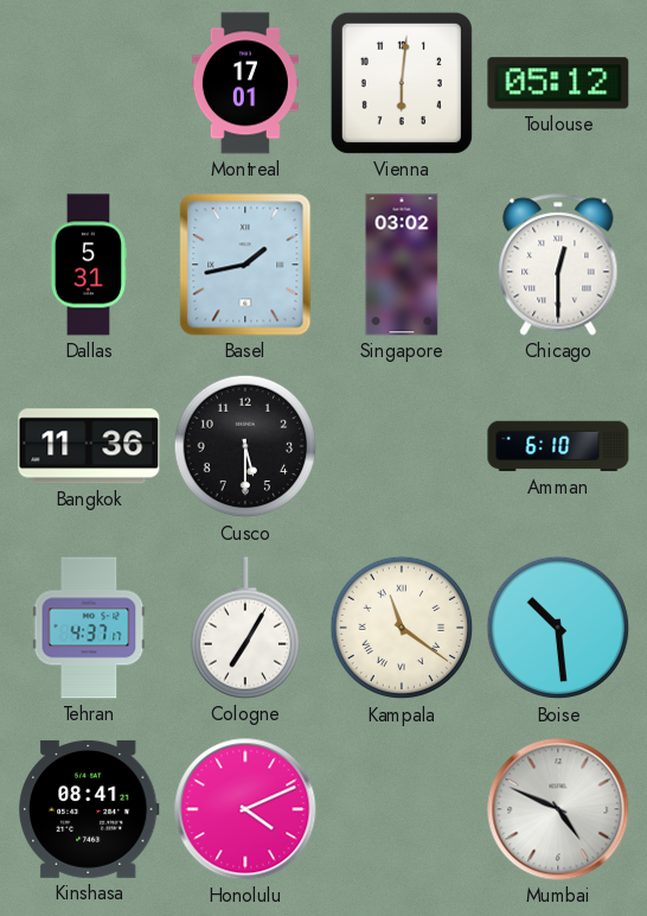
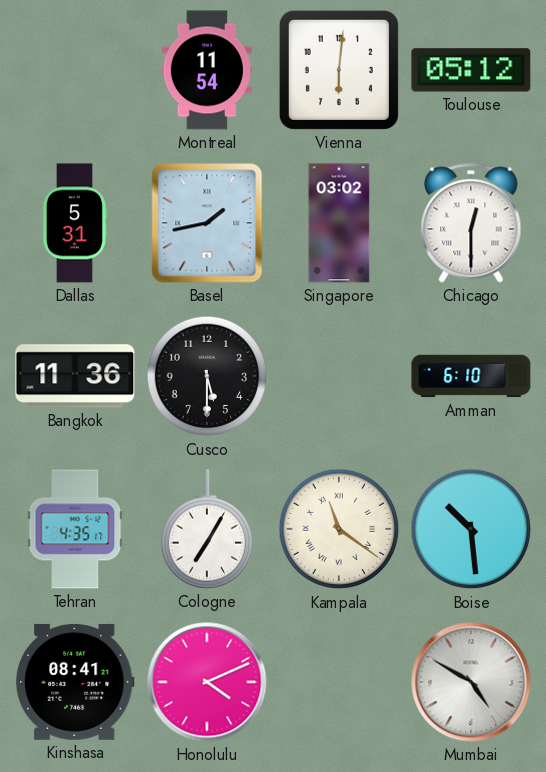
Montreal: 17:01 -> 11:54
Tehran: 4:37 -> 4:35
Mumbai: 4:49 -> 4:50
